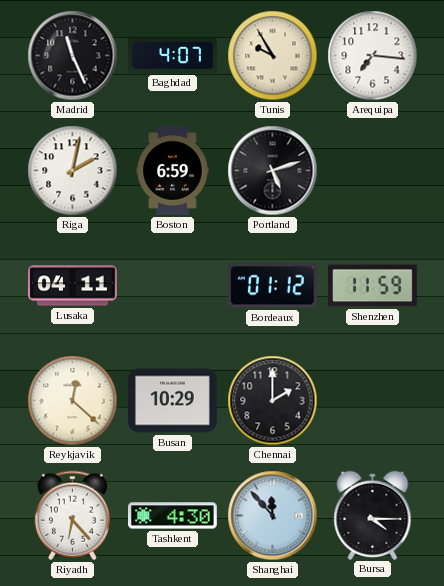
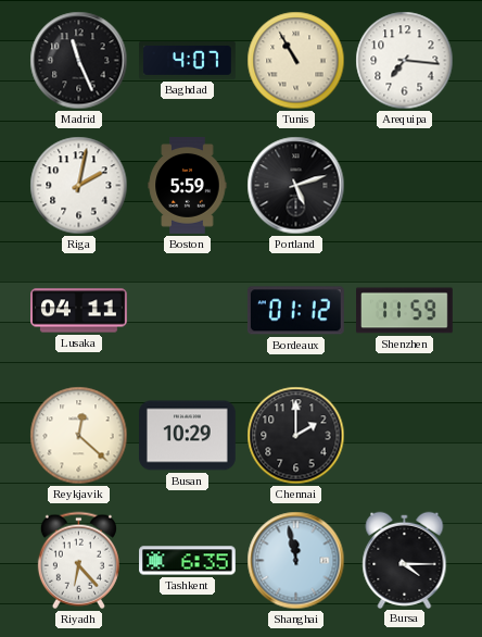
Tunis: 9:55 -> 10:55
Boston: 6:59 -> 5:59
Tashkent: 4:30 -> 6:35
Shanghai: 11:53 -> 11:58
